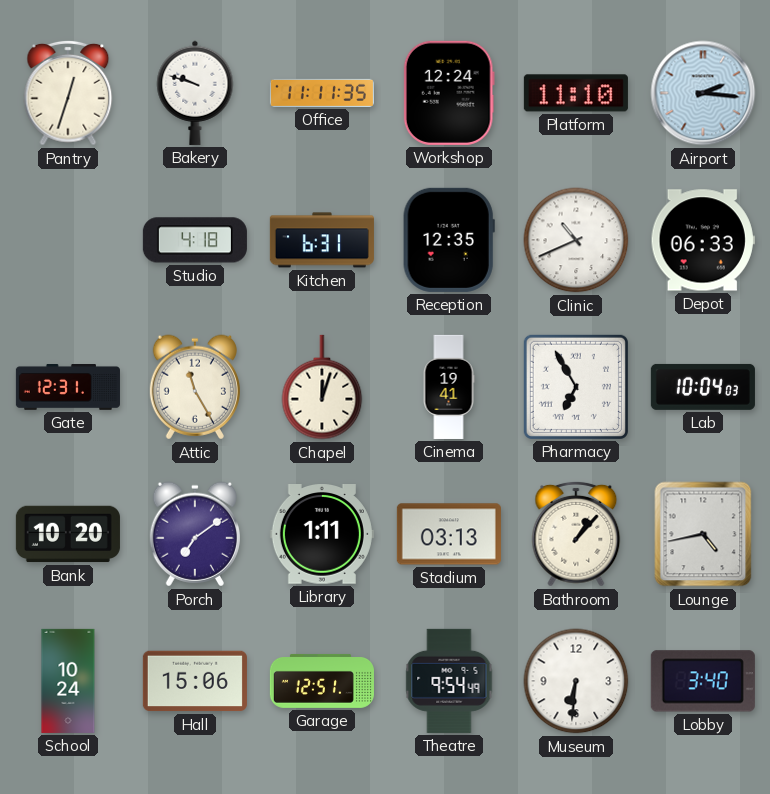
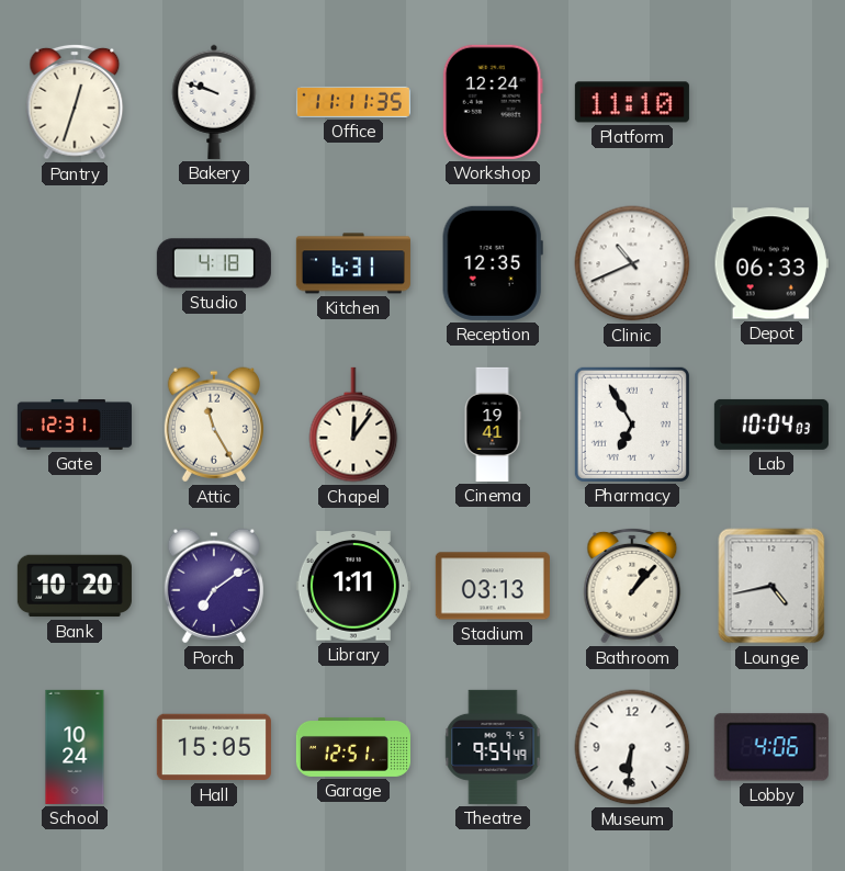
Airport: 2:16 -> none
Chapel: 12:03 -> 12:06
Hall: 15:06 -> 15:05
Lobby: 3:40 -> 4:06
